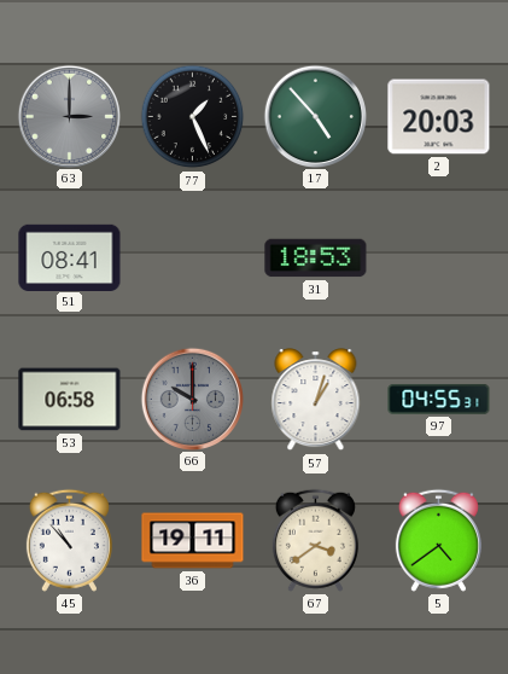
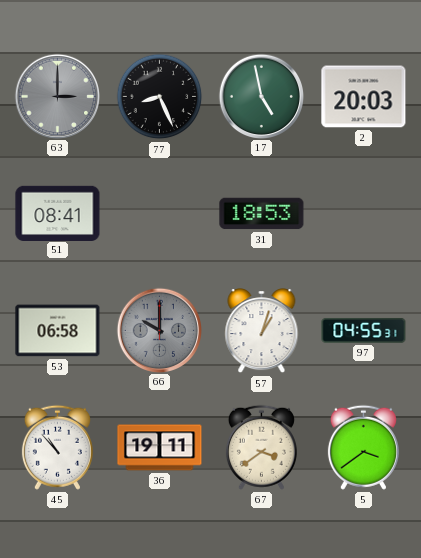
77: 1:26 -> 8:26
17: 4:53 -> 4:58
5: 4:39 -> 3:39
